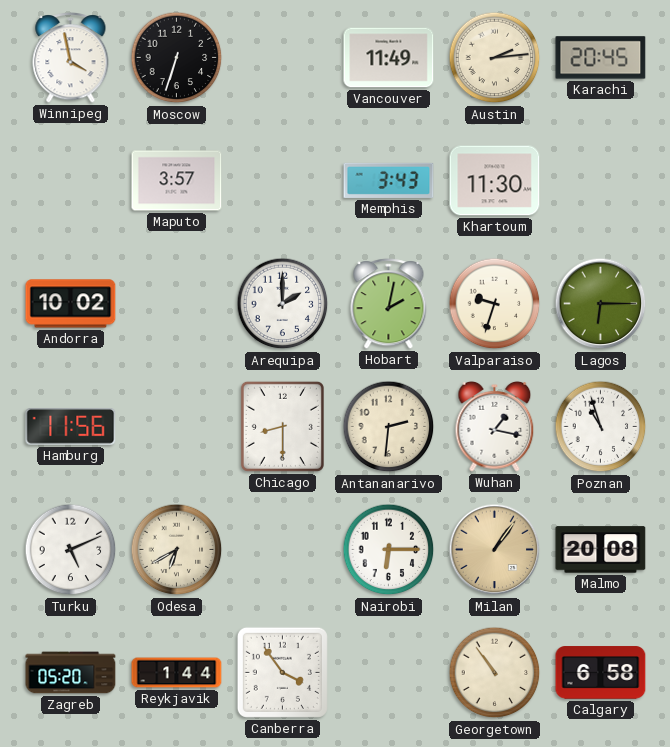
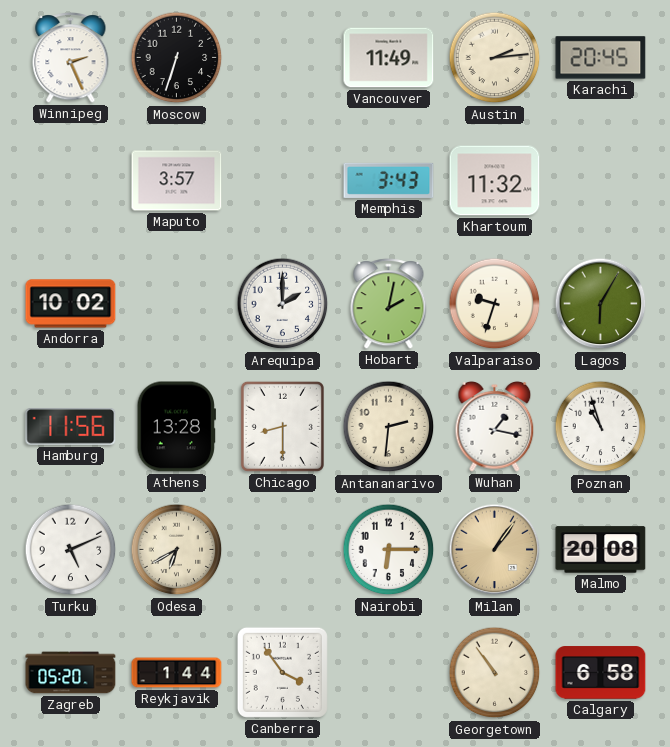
Winnipeg: 3:58 -> 2:26
Khartoum: 11:30 -> 11:32
Lagos: 6:15 -> 6:05
Athens: none -> 13:28
